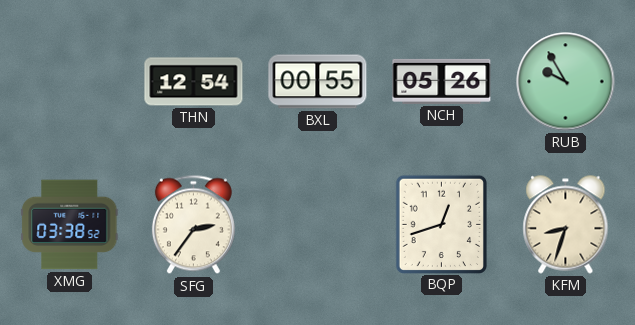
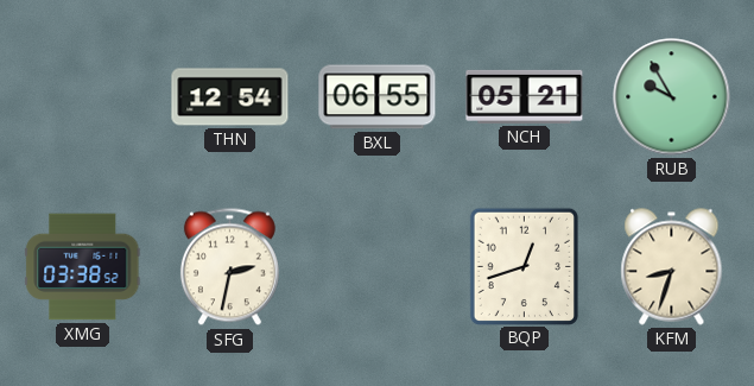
BXL: 00:55 -> 06:55
NCH: 05:26 -> 05:21
SFG: 2:36 -> 2:32
